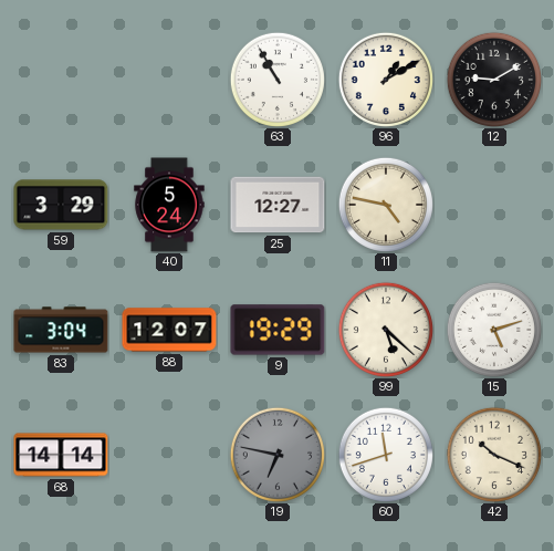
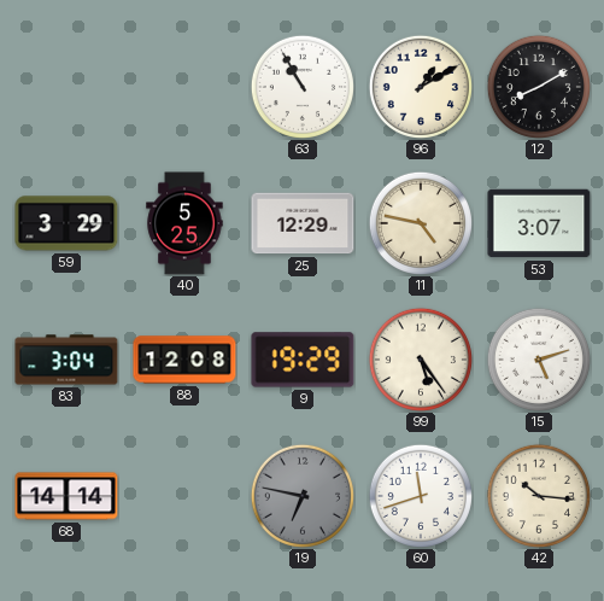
12: 9:10 -> 8:10
40: 5:24 -> 5:25
25: 12:27 -> 12:29
53: none -> 3:07
88: 12:07 -> 12:08
99: 5:22 -> 5:24
42: 10:19 -> 10:16
